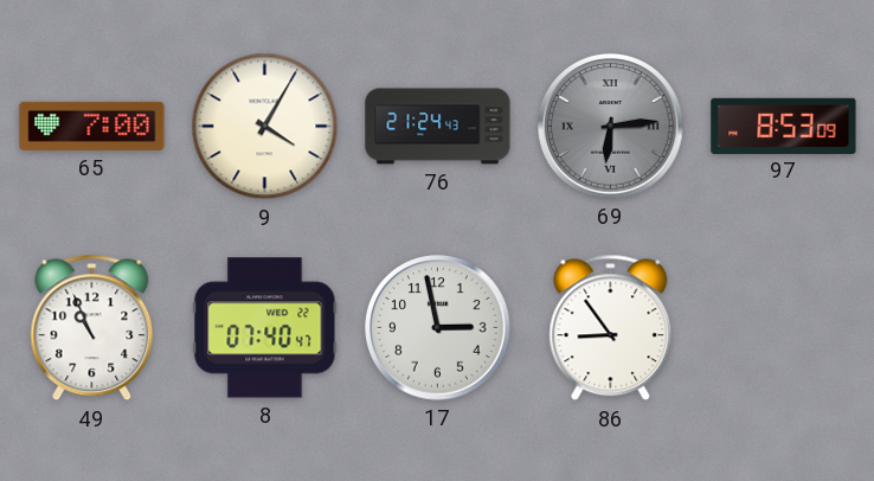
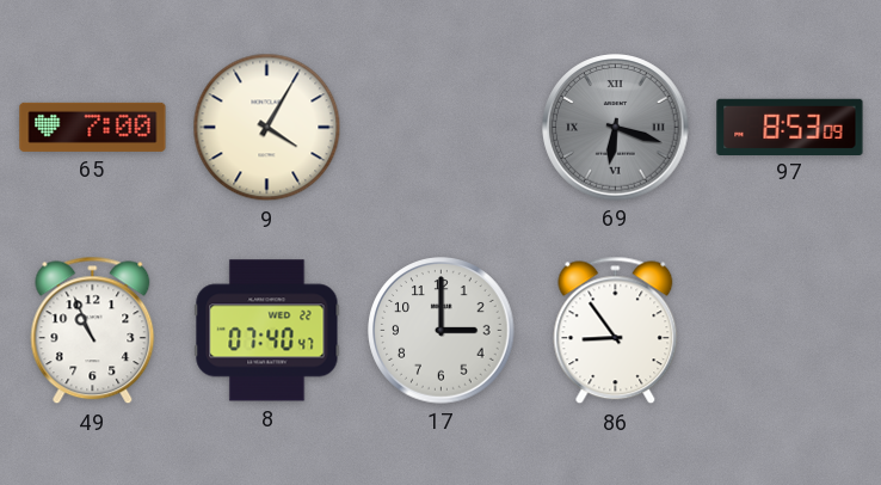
76: 21:24 -> none
69: 6:14 -> 6:18
17: 2:58 -> 3:00
